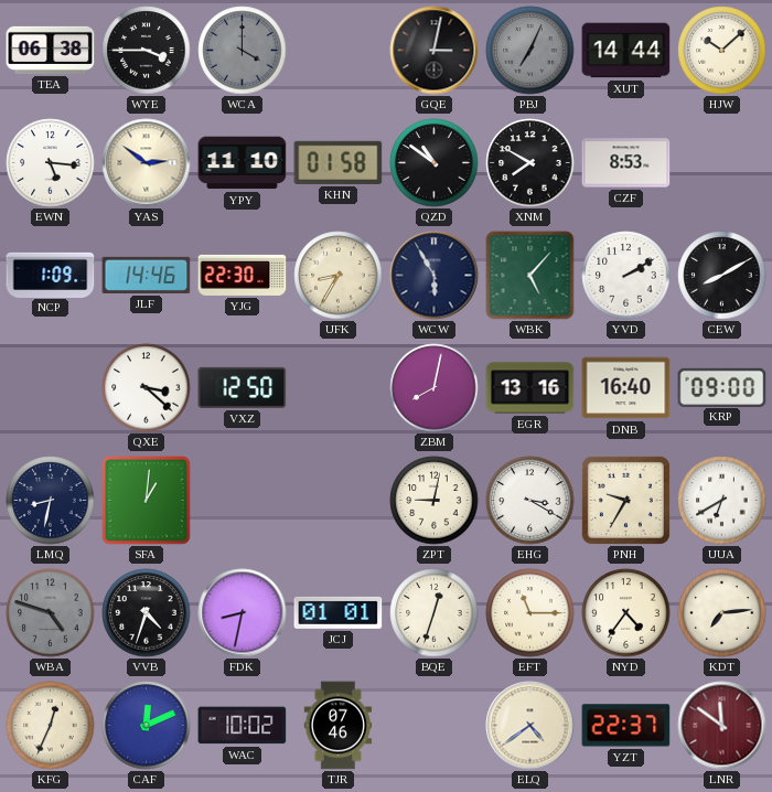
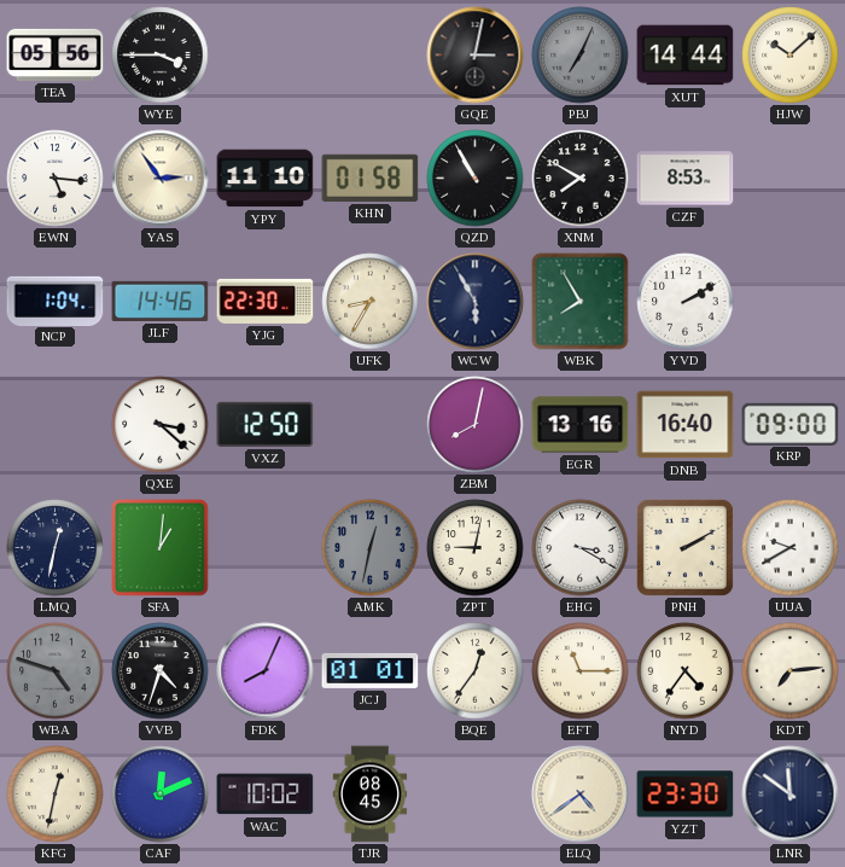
TEA: 06:38 -> 05:56
WCA: 4:00 -> none
YAS: 2:51 -> 2:54
QZD: 10:51 -> 10:55
NCP: 1:09 -> 1:04
WBK: 5:07 -> 7:55
CEW: 8:10 -> none
LMQ: 8:32 -> 12:32
AMK: none -> 12:32
PNH: 9:35 -> 2:10
UUA: 6:40 -> 9:40
FDK: 8:32 -> 8:04
BQE: 12:33 -> 12:36
KFG: 12:34 -> 12:32
TJR: 07:46 -> 08:45
YZT: 22:37 -> 23:30
LNR dial: burgundy -> navy
